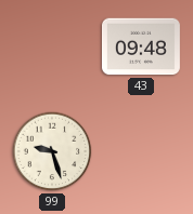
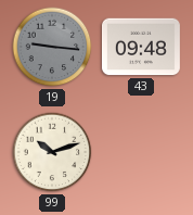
19: none -> 9:16
99: 9:27 -> 10:12
